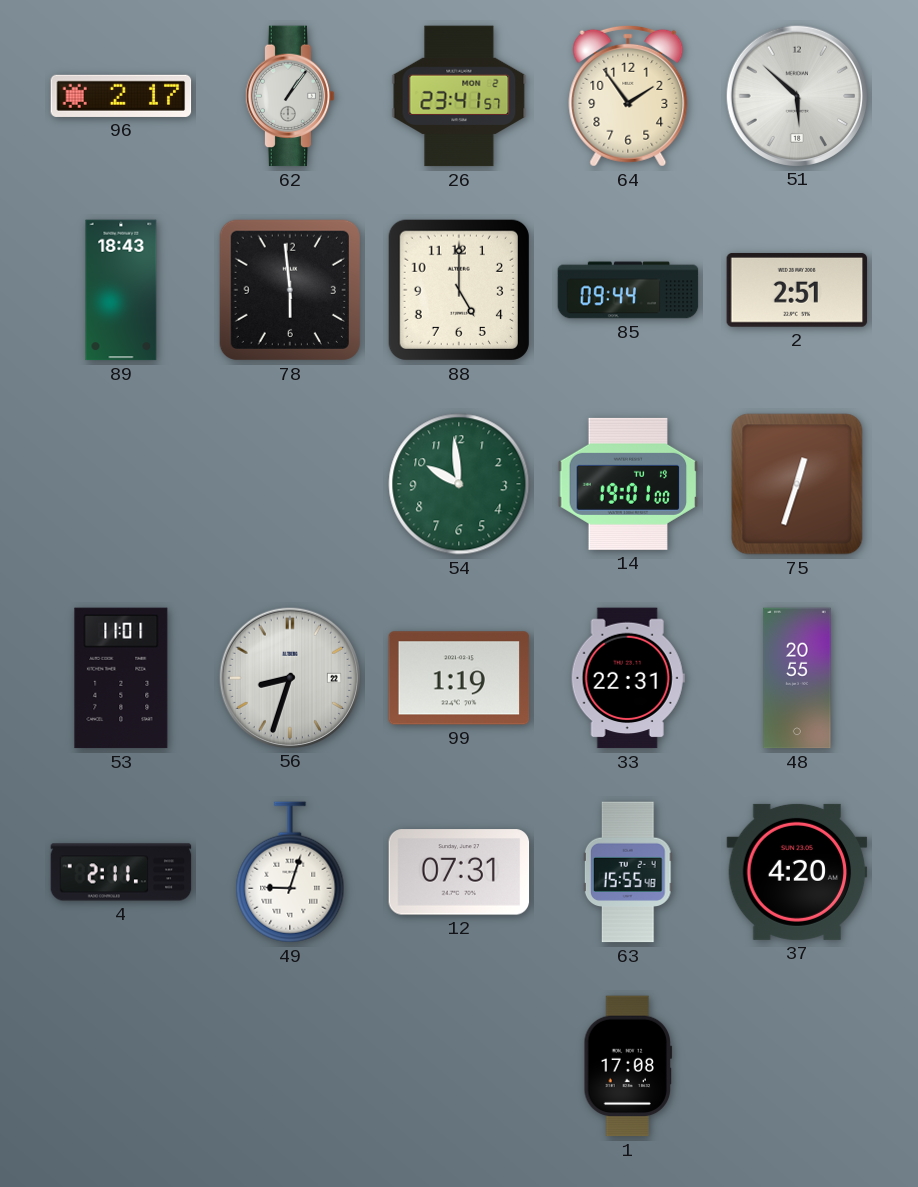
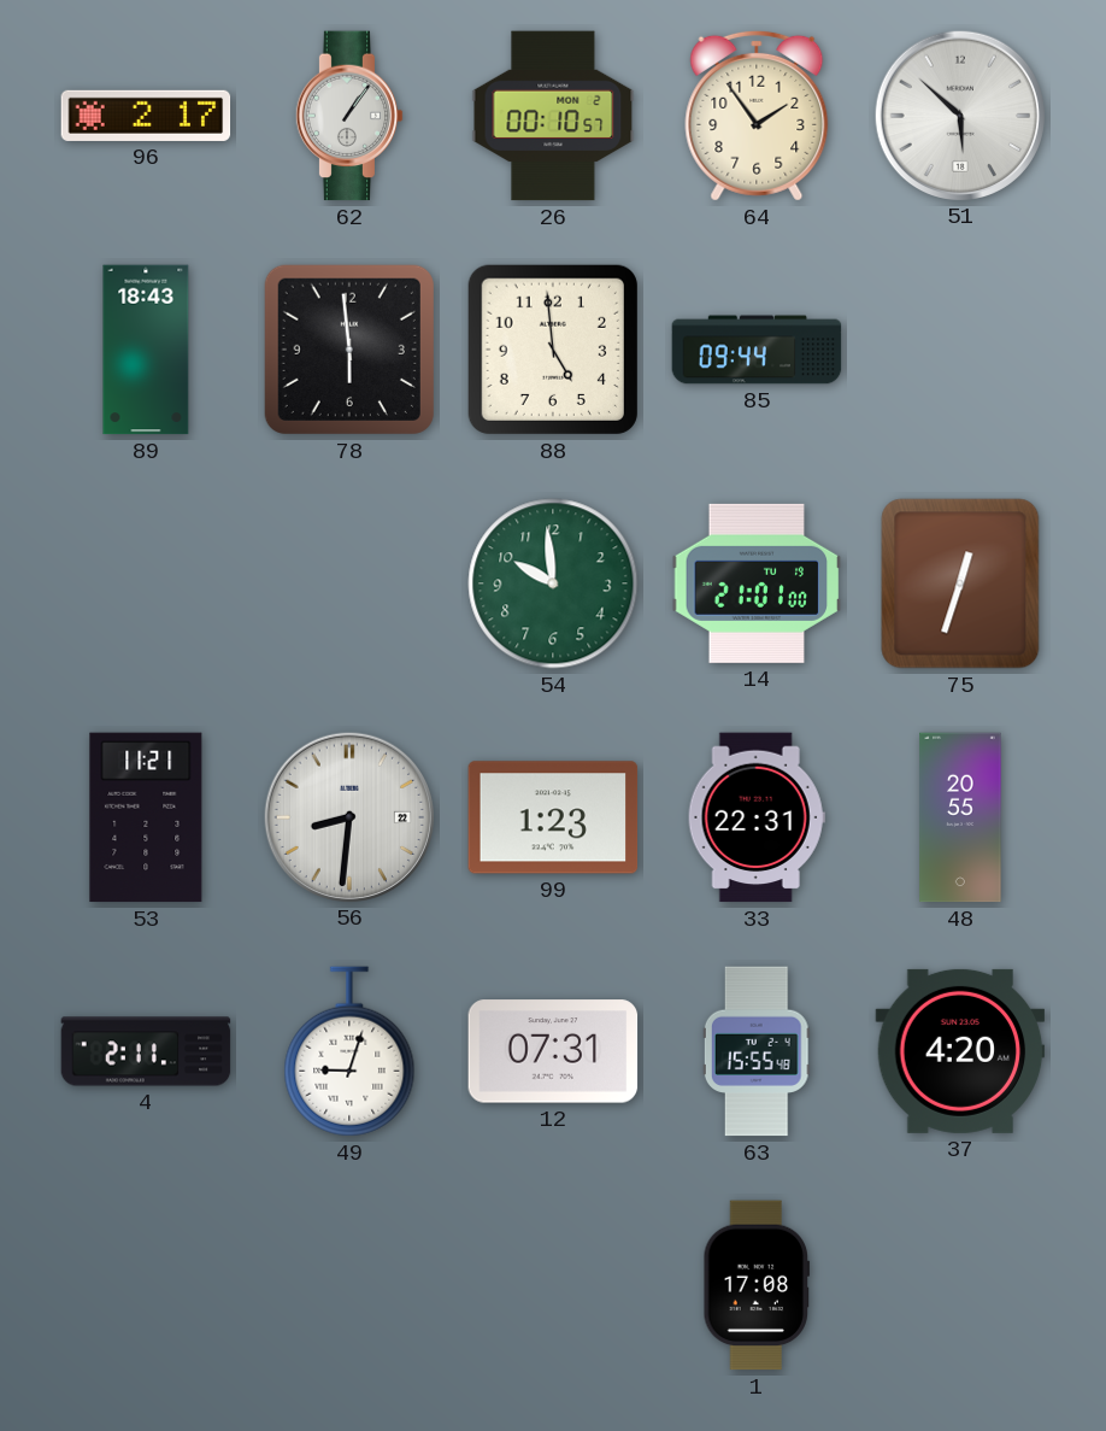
26: 23:41 -> 00:10
88: 5:00 -> 4:59
2: 2:51 -> none
14: 19:01 -> 21:01
53: 11:01 -> 11:21
56: 8:33 -> 8:31
99: 1:19 -> 1:23
